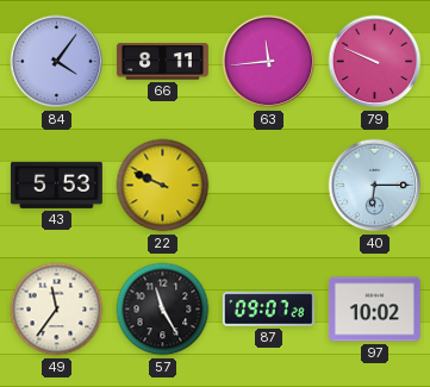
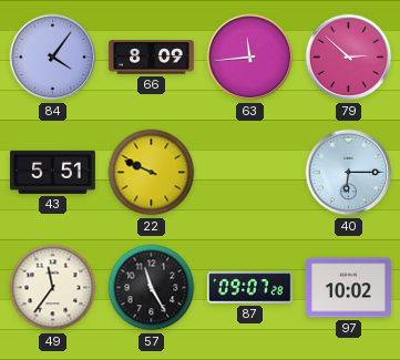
66: 8:11 -> 8:09
79: 9:49 -> 2:52
43: 5:53 -> 5:51
